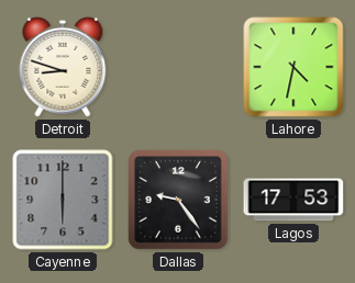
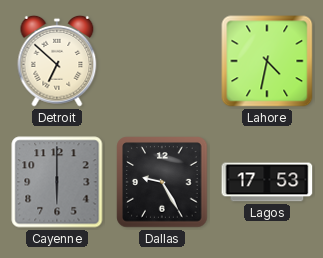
Detroit: 8:48 -> 6:52
Dallas: 9:24 -> 9:25
